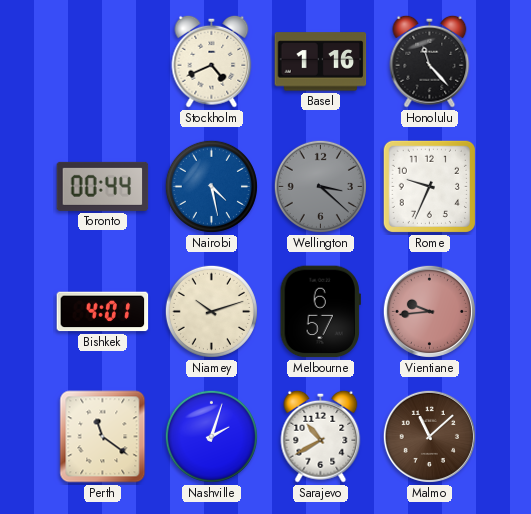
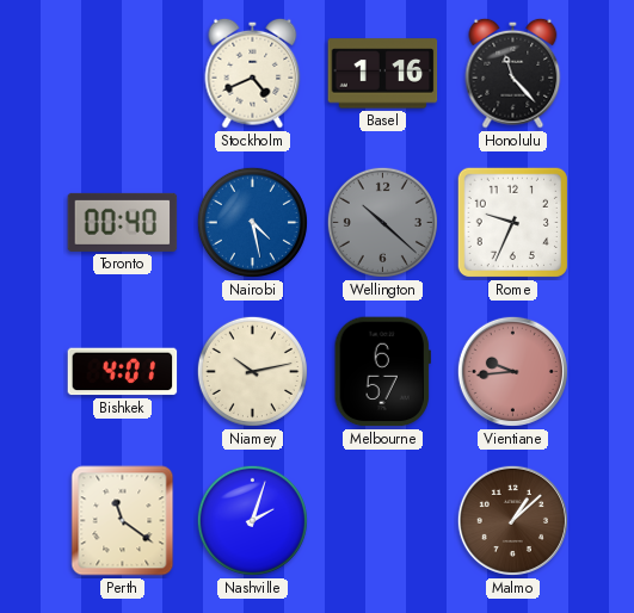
Toronto: 00:44 -> 00:40
Wellington: 3:22 -> 10:22
Niamey: 10:12 -> 10:13
Sarajevo: 10:40 -> none
Malmo: 11:08 -> 1:08
